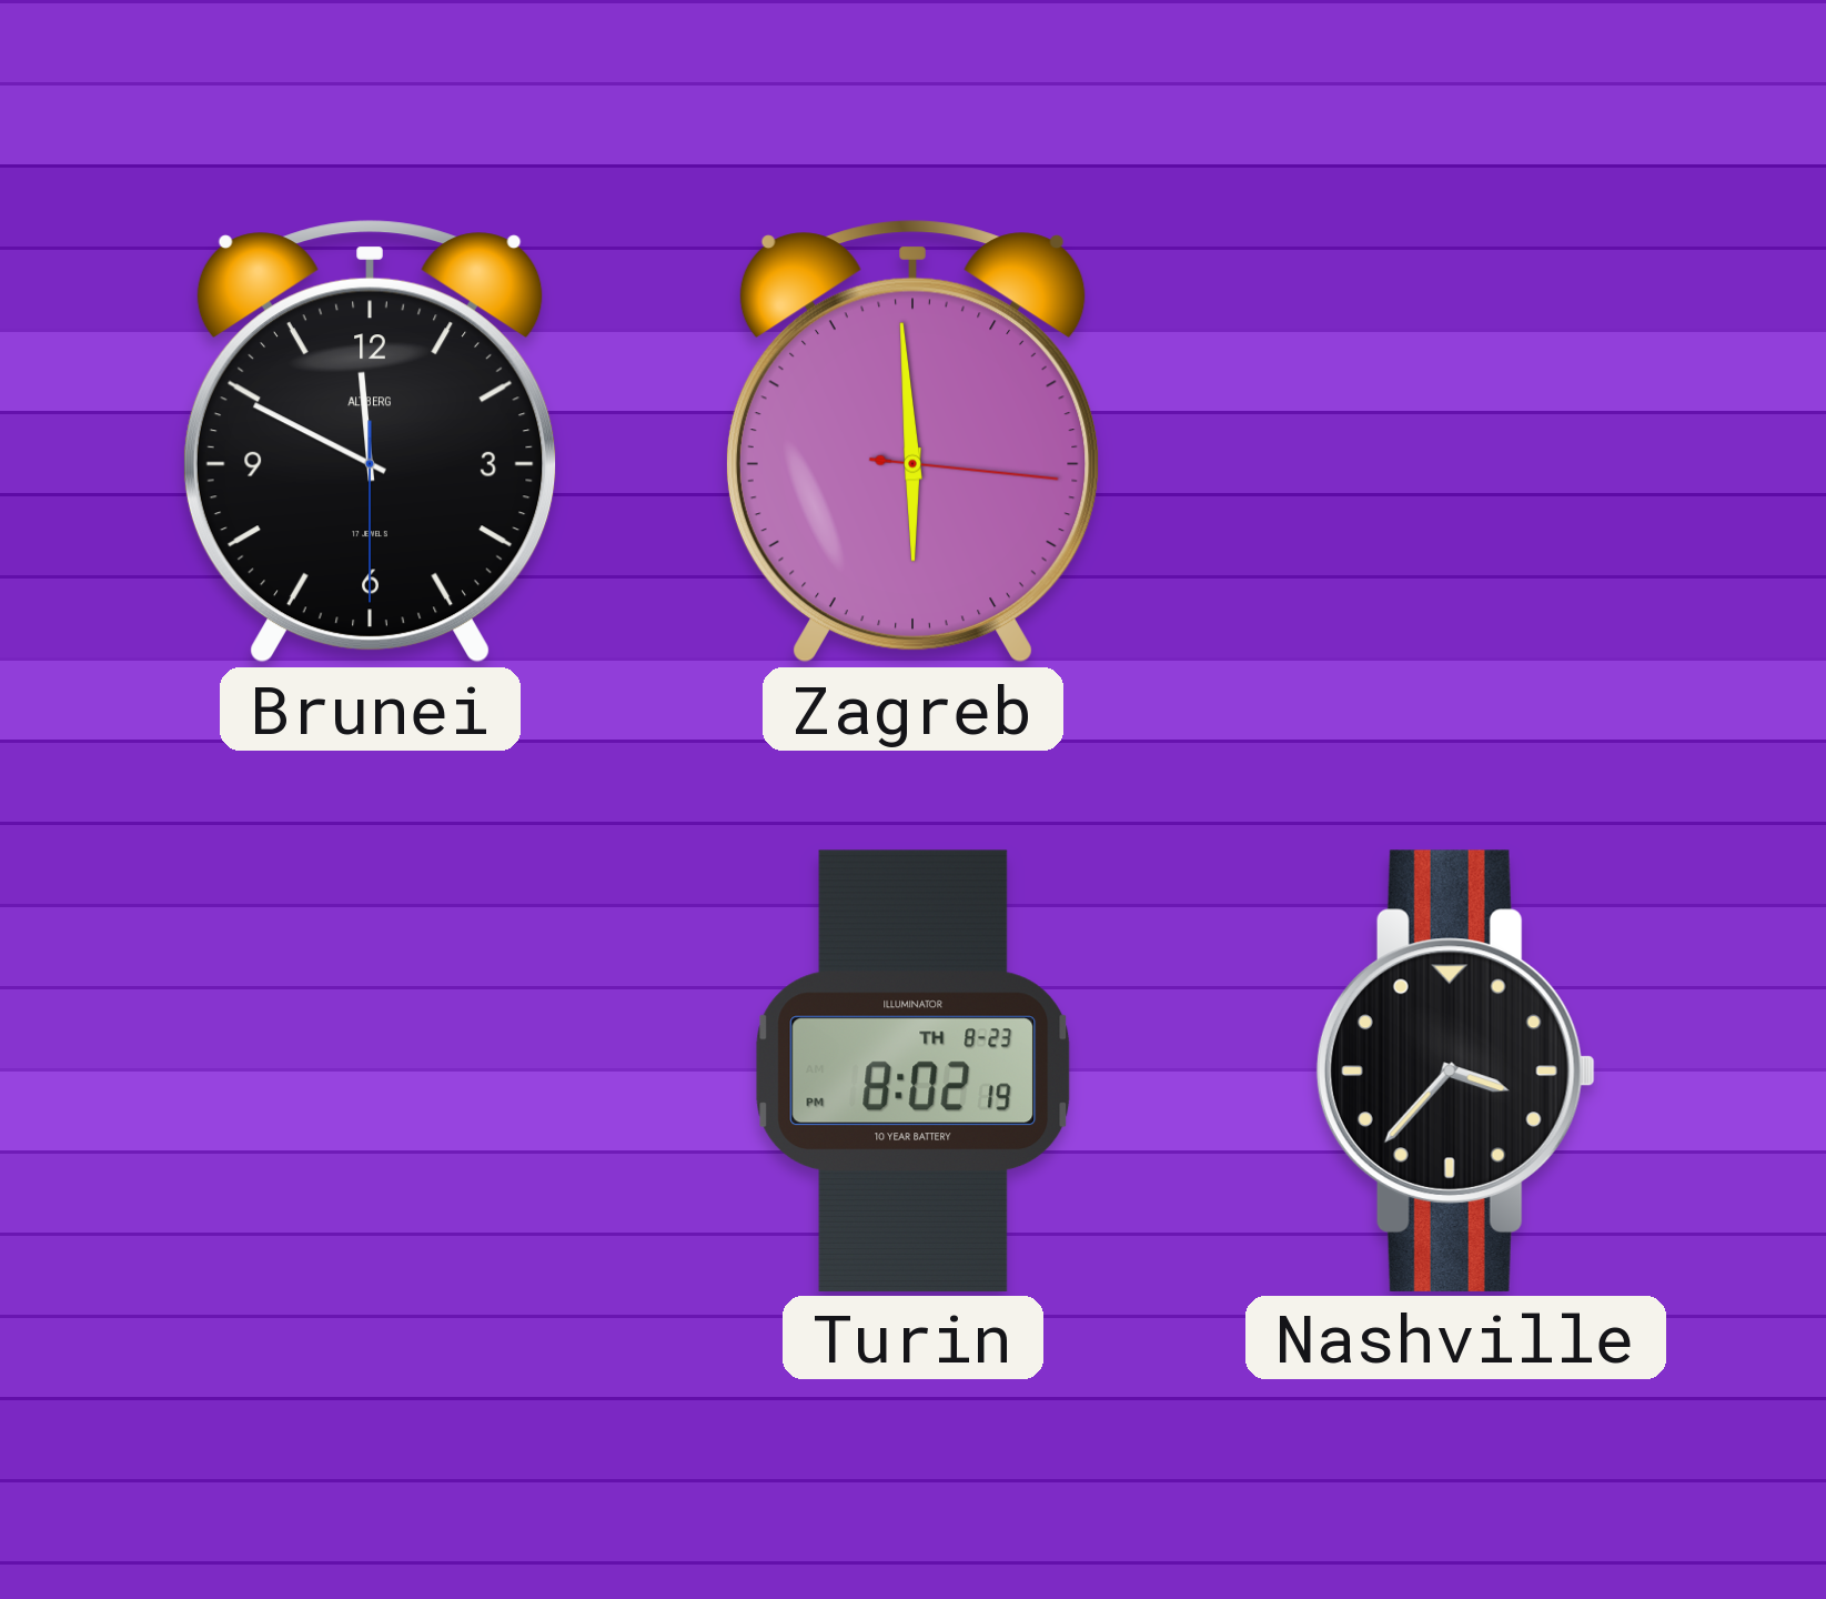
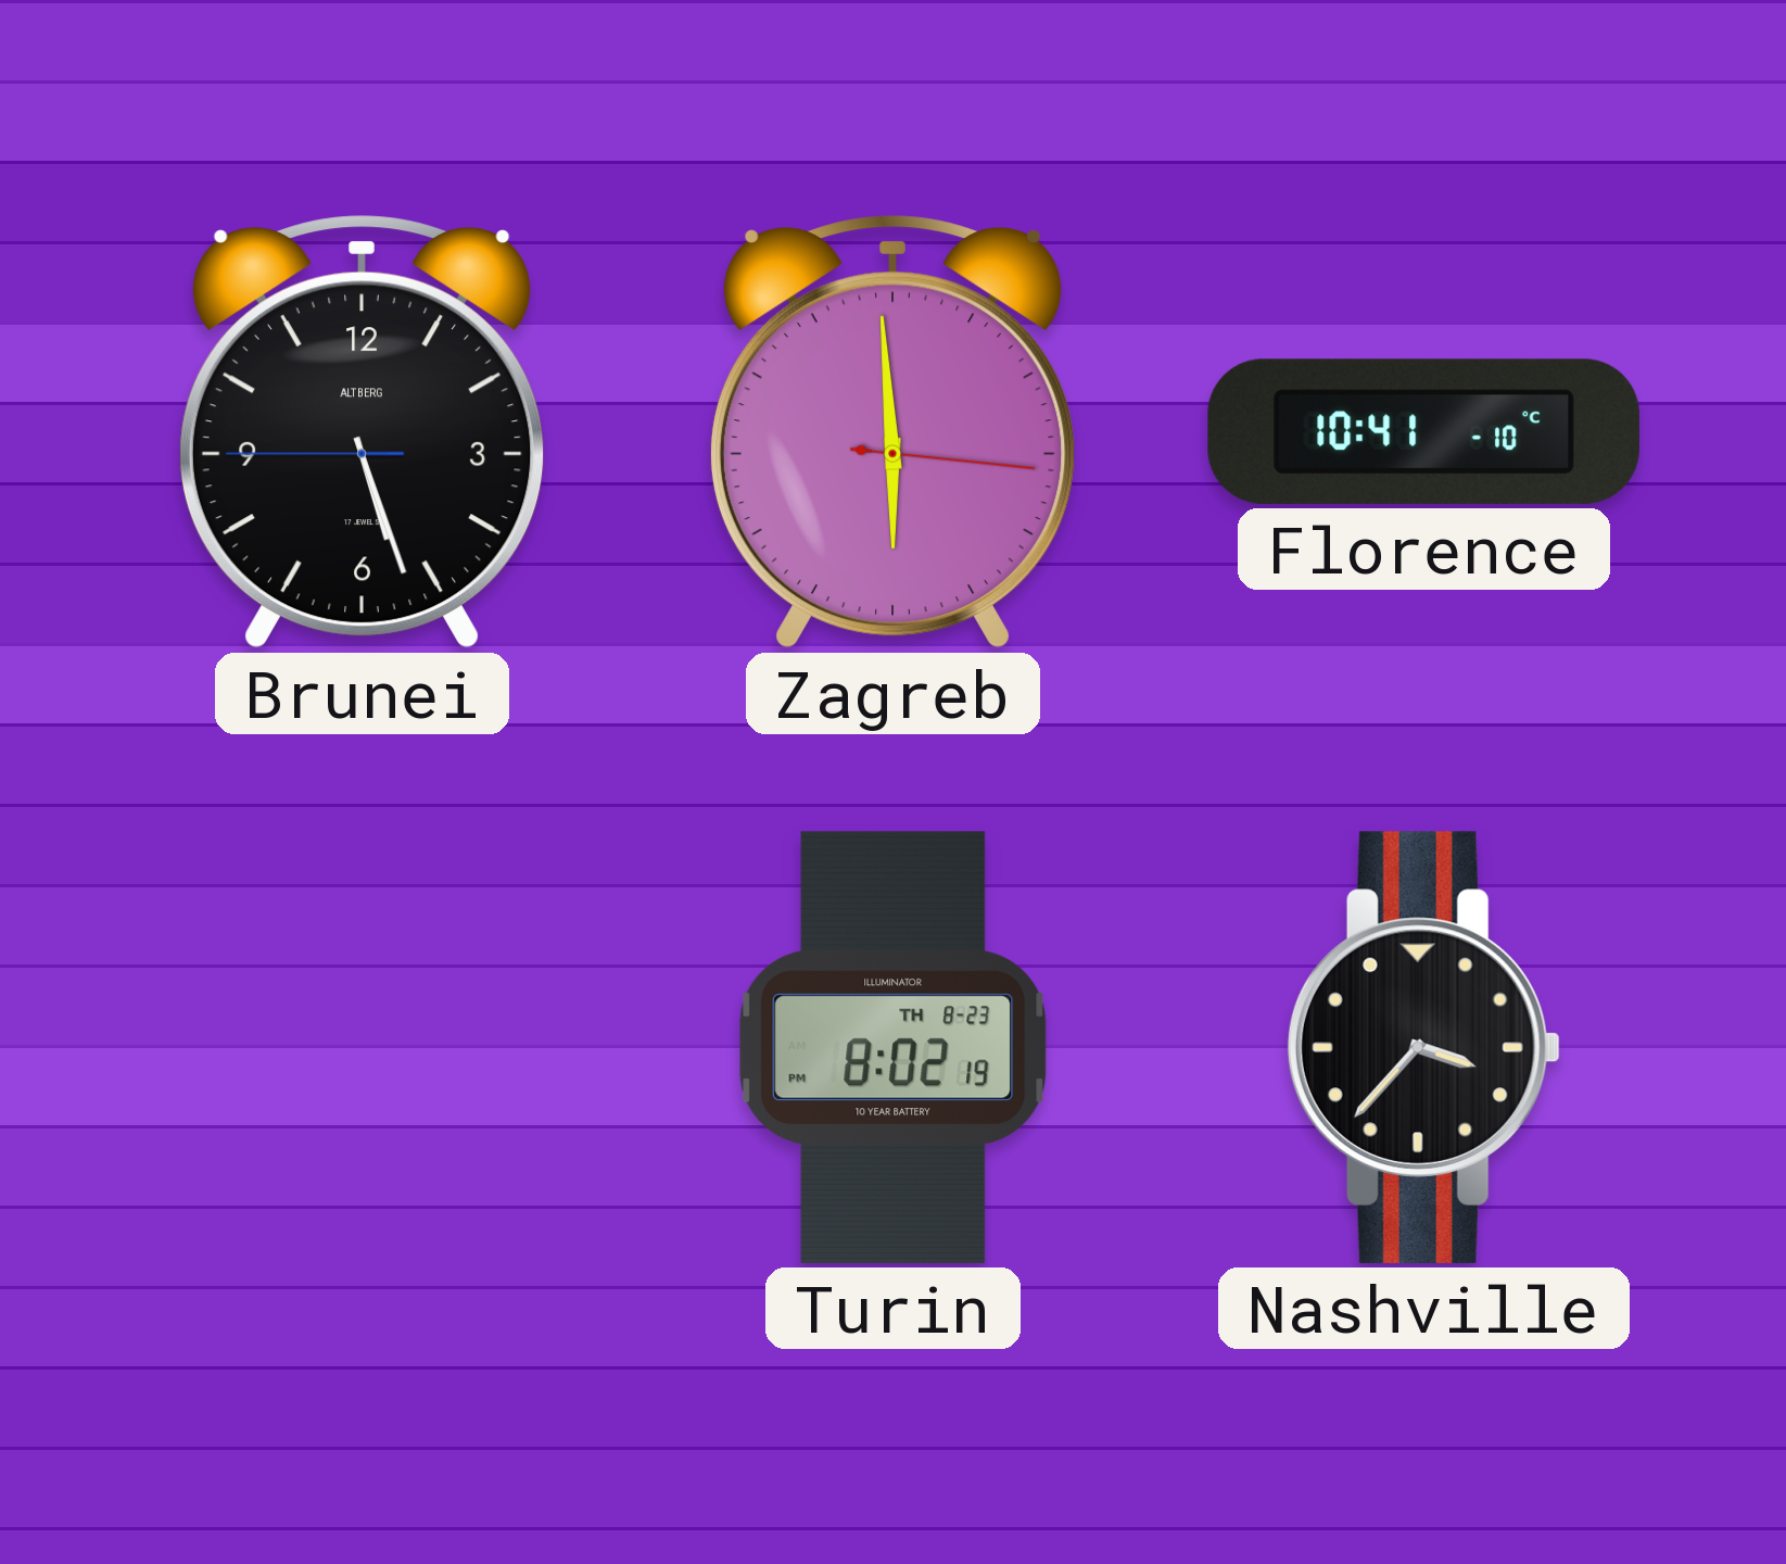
Brunei: 11:49 -> 5:26
Florence: none -> 10:41
